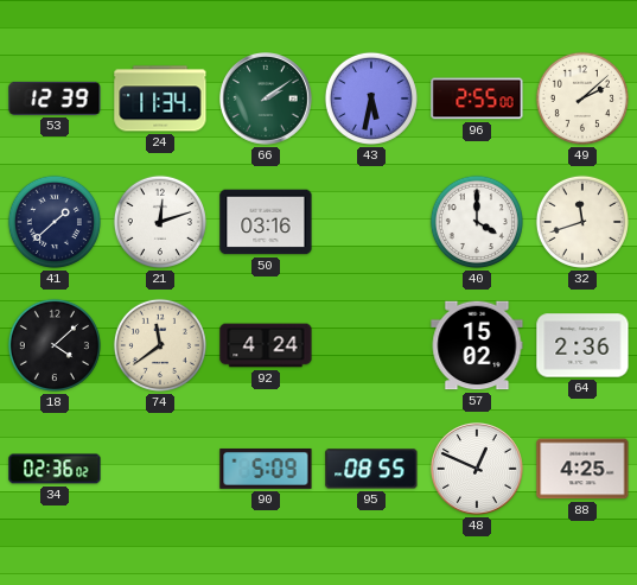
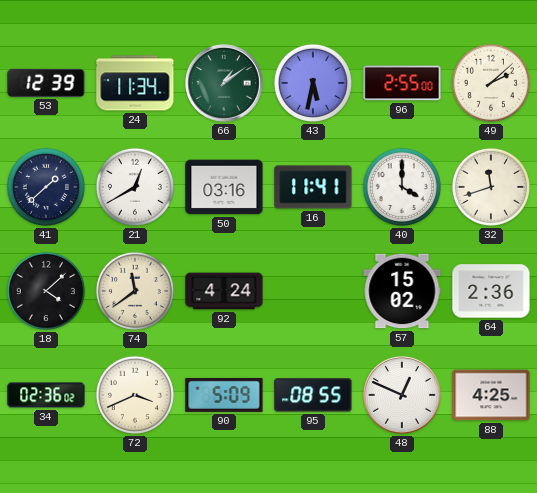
66: 2:09 -> 1:09
21: 12:12 -> 12:40
16: none -> 11:41
72: none -> 3:41
